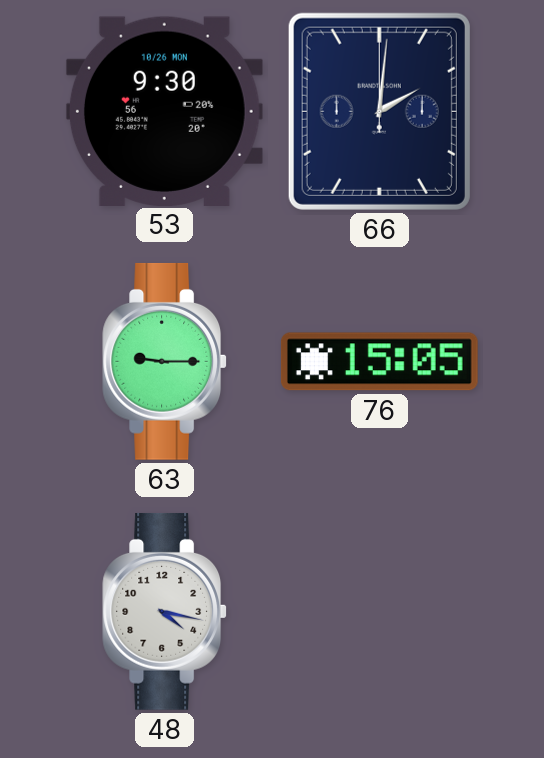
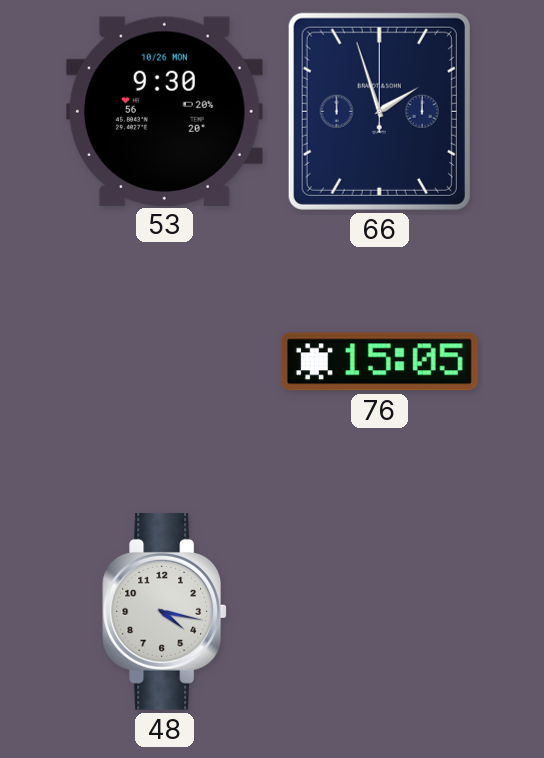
66: 2:01 -> 1:57
63: 9:15 -> none
